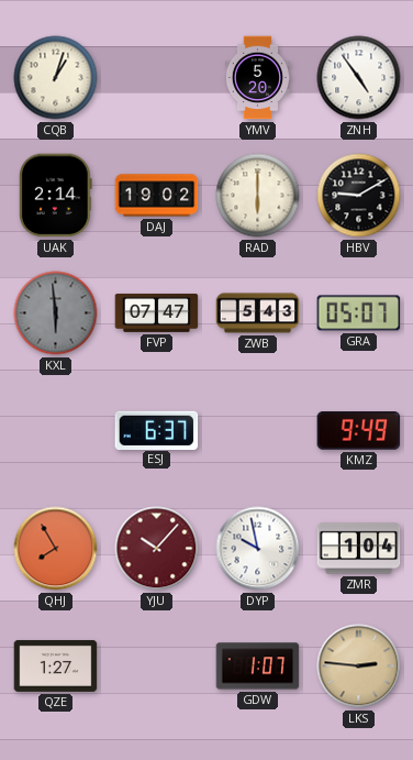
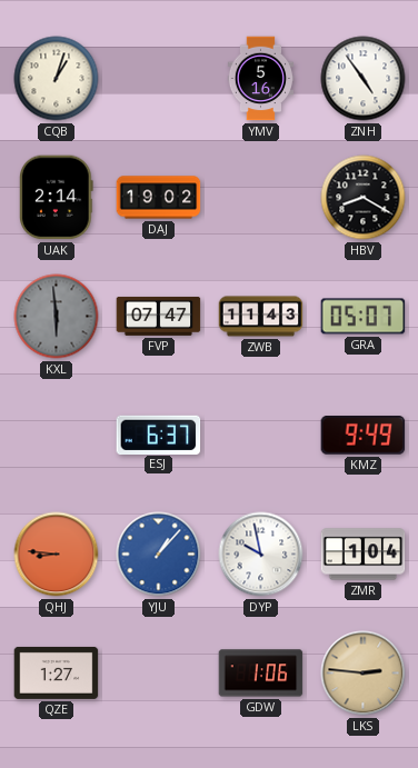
YMV: 5:20 -> 5:16
RAD: 6:00 -> none
HBV: 9:10 -> 8:20
ZWB: 5:43 -> 11:43
QHJ: 7:55 -> 8:46
YJU: 10:07 -> 1:07
YJU dial: burgundy -> blue
GDW: 1:07 -> 1:06
